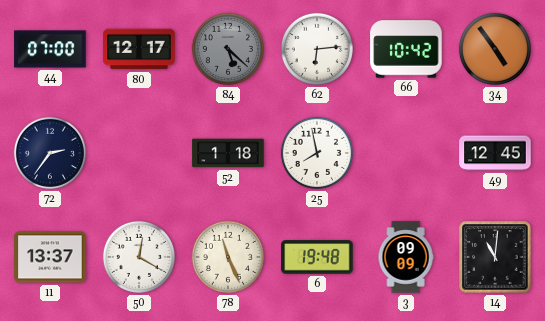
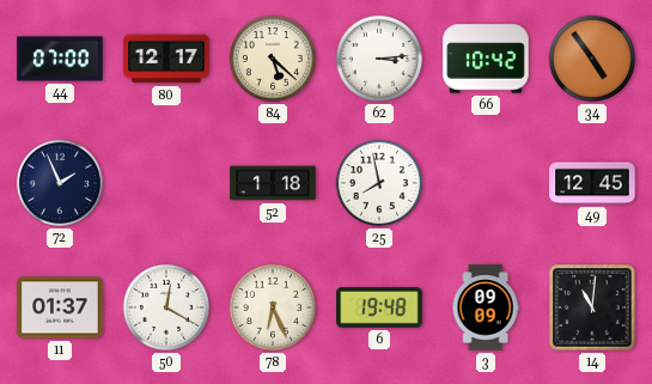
84 dial: grey -> cream
62: 6:14 -> 3:14
72: 2:36 -> 1:56
11: 13:37 -> 01:37
78: 11:26 -> 6:26
